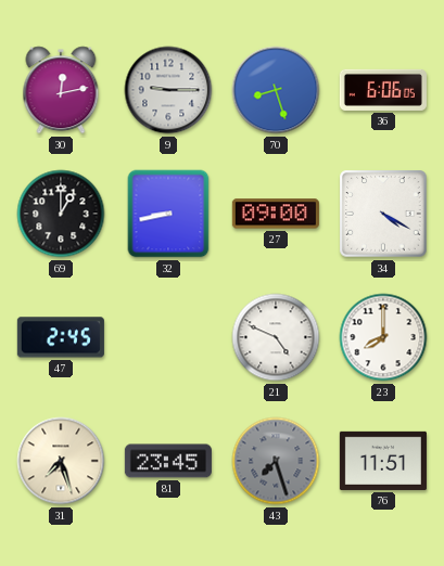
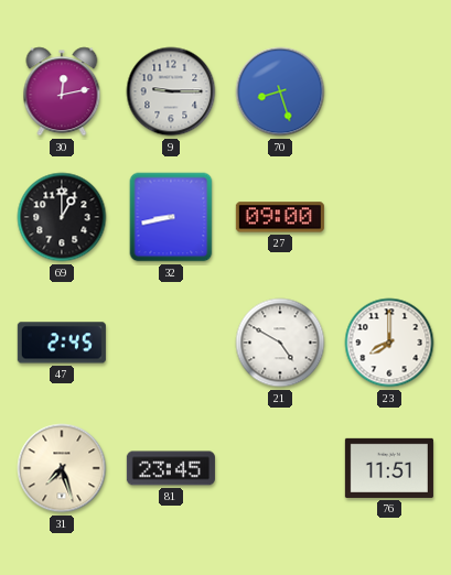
36: 6:06 -> none
34: 4:20 -> none
21: 4:49 -> 4:50
43: 7:27 -> none
